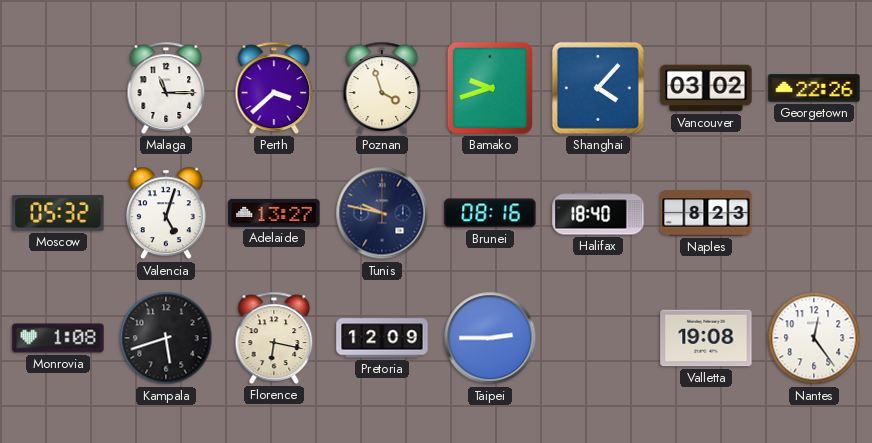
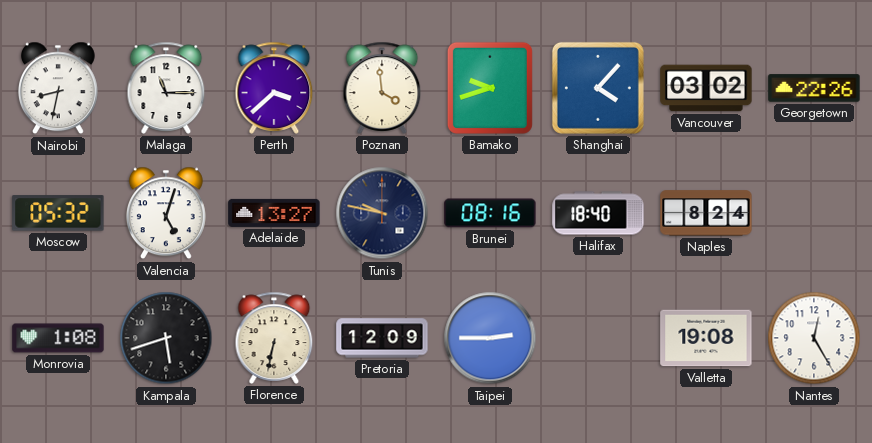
Nairobi: none -> 8:32
Poznan: 3:57 -> 3:59
Naples: 8:23 -> 8:24
Florence: 6:17 -> 6:32
Nantes: 12:24 -> 12:25
